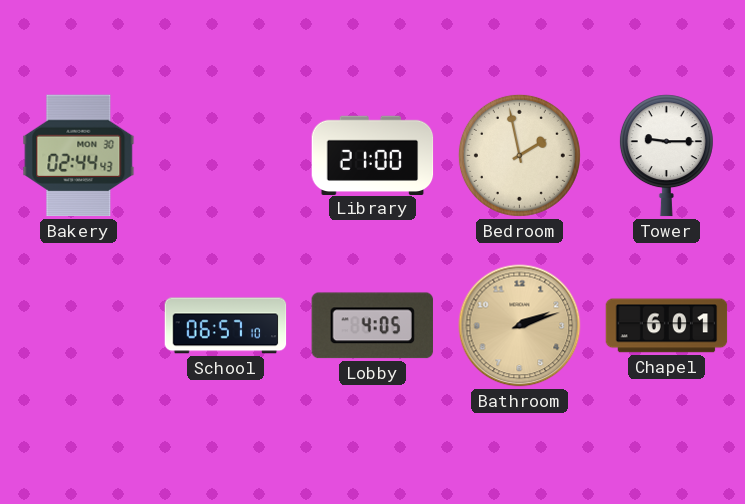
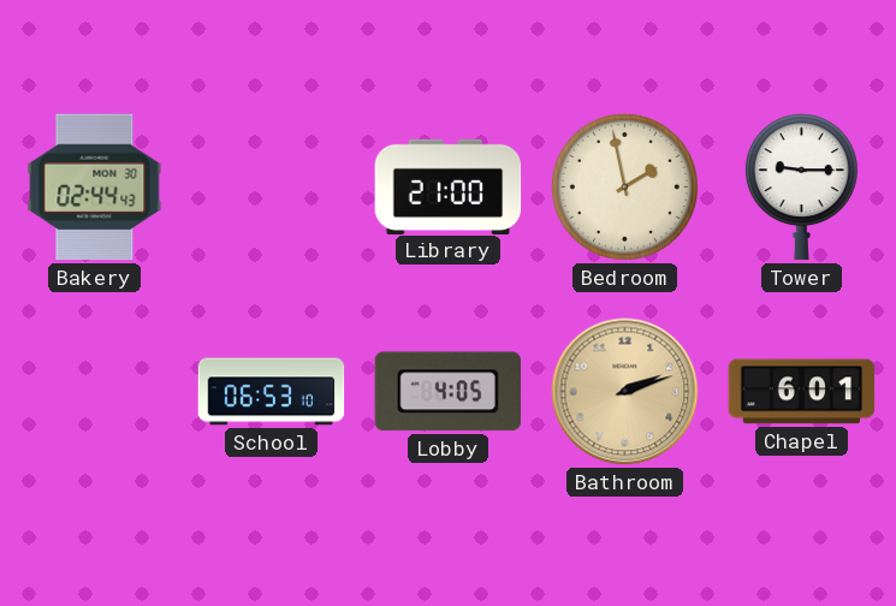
School: 06:57 -> 06:53
